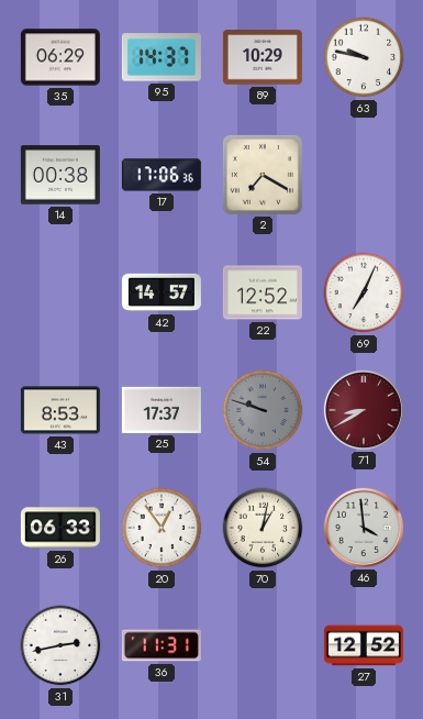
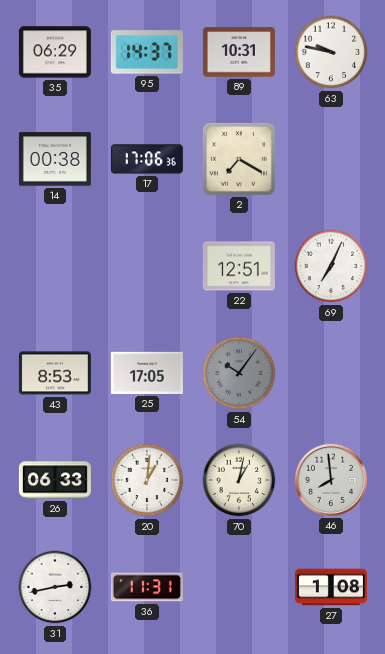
89: 10:29 -> 10:31
42: 14:57 -> none
22: 12:52 -> 12:51
25: 17:37 -> 17:05
54: 9:48 -> 10:06
71: 8:40 -> none
20: 12:54 -> 1:01
46: 3:59 -> 7:59
27: 12:52 -> 1:08
